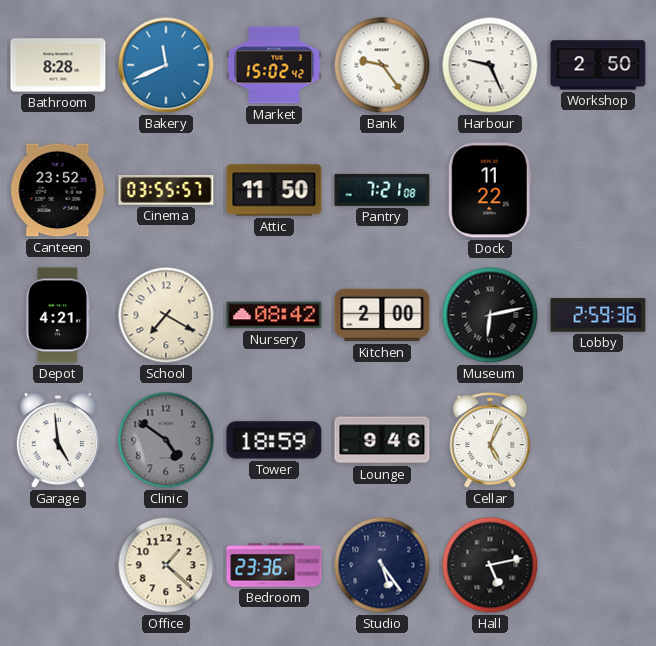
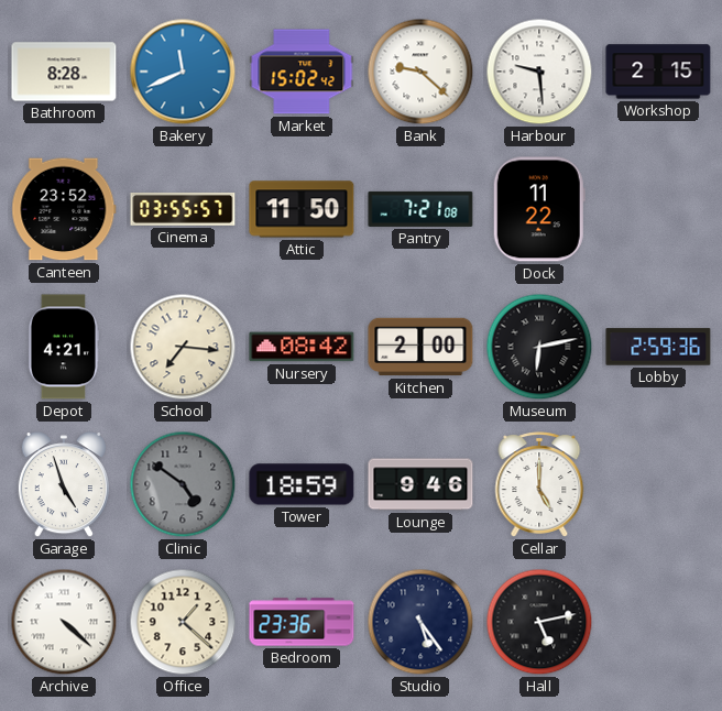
Bank: 9:24 -> 9:22
Harbour: 9:26 -> 9:29
Workshop: 2:50 -> 2:15
School: 7:20 -> 7:16
Garage: 4:59 -> 4:57
Cellar: 5:04 -> 5:00
Archive: none -> 4:22
